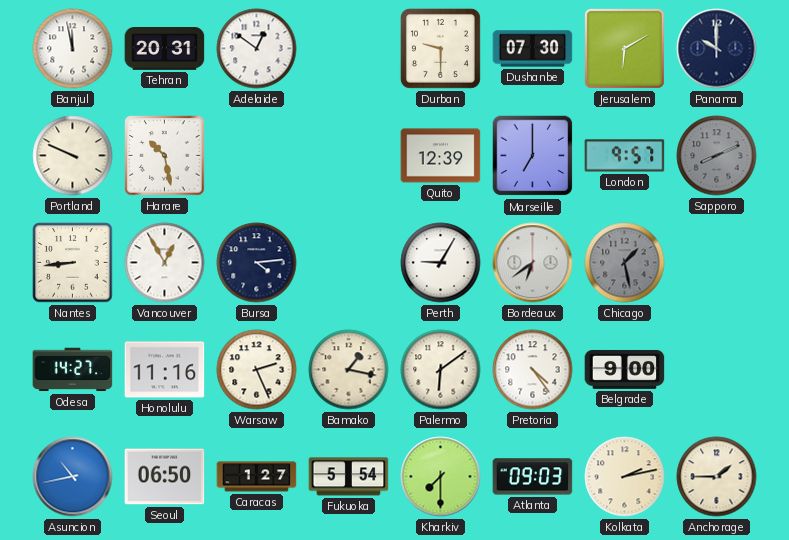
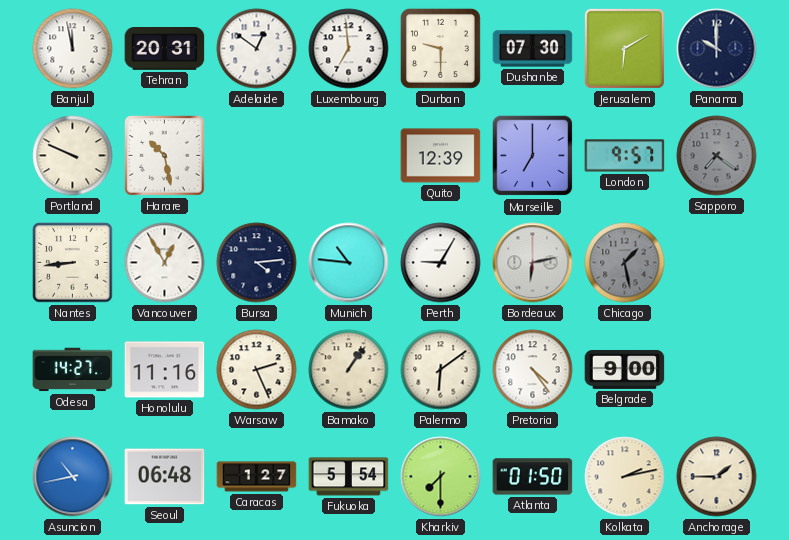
Luxembourg: none -> 6:59
Sapporo: 8:11 -> 7:21
Munich: none -> 10:46
Bordeaux: 6:39 -> 6:13
Bamako: 1:17 -> 1:06
Seoul: 06:50 -> 06:48
Atlanta: 09:03 -> 01:50
